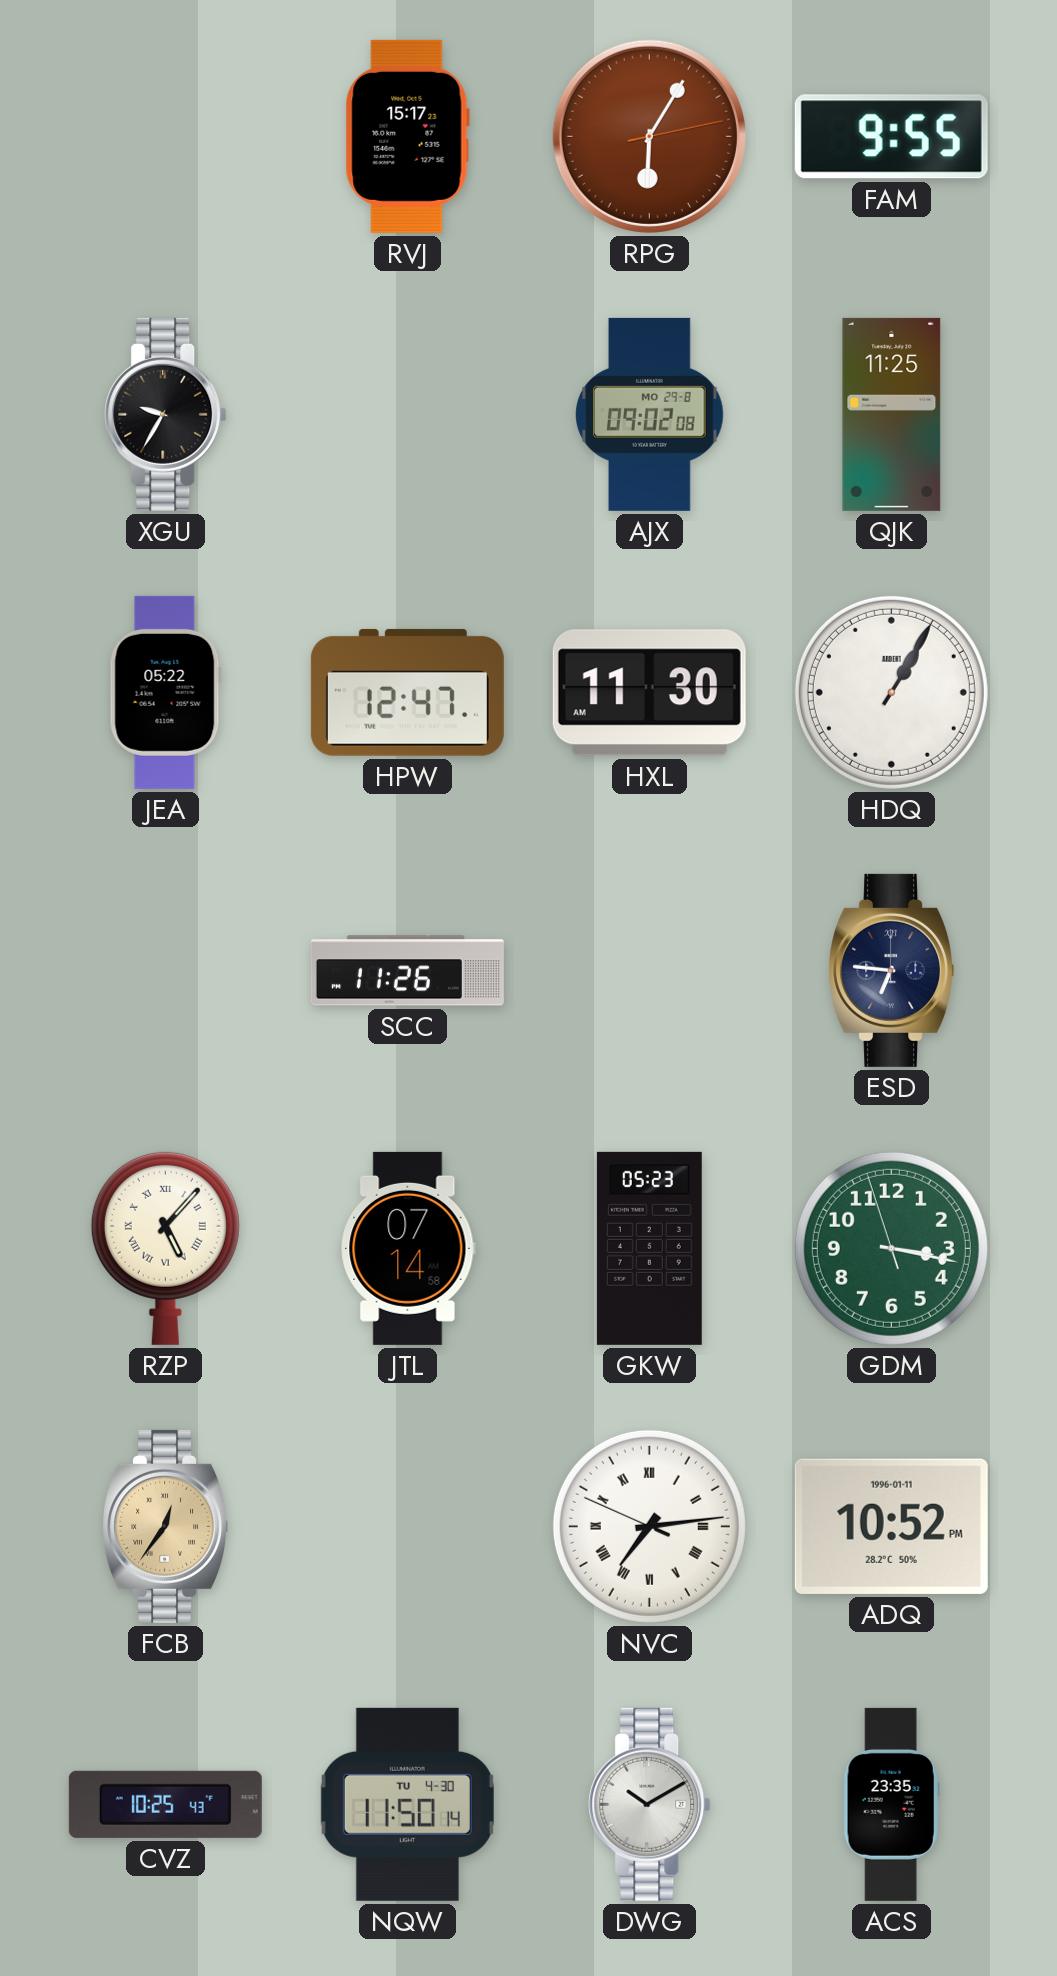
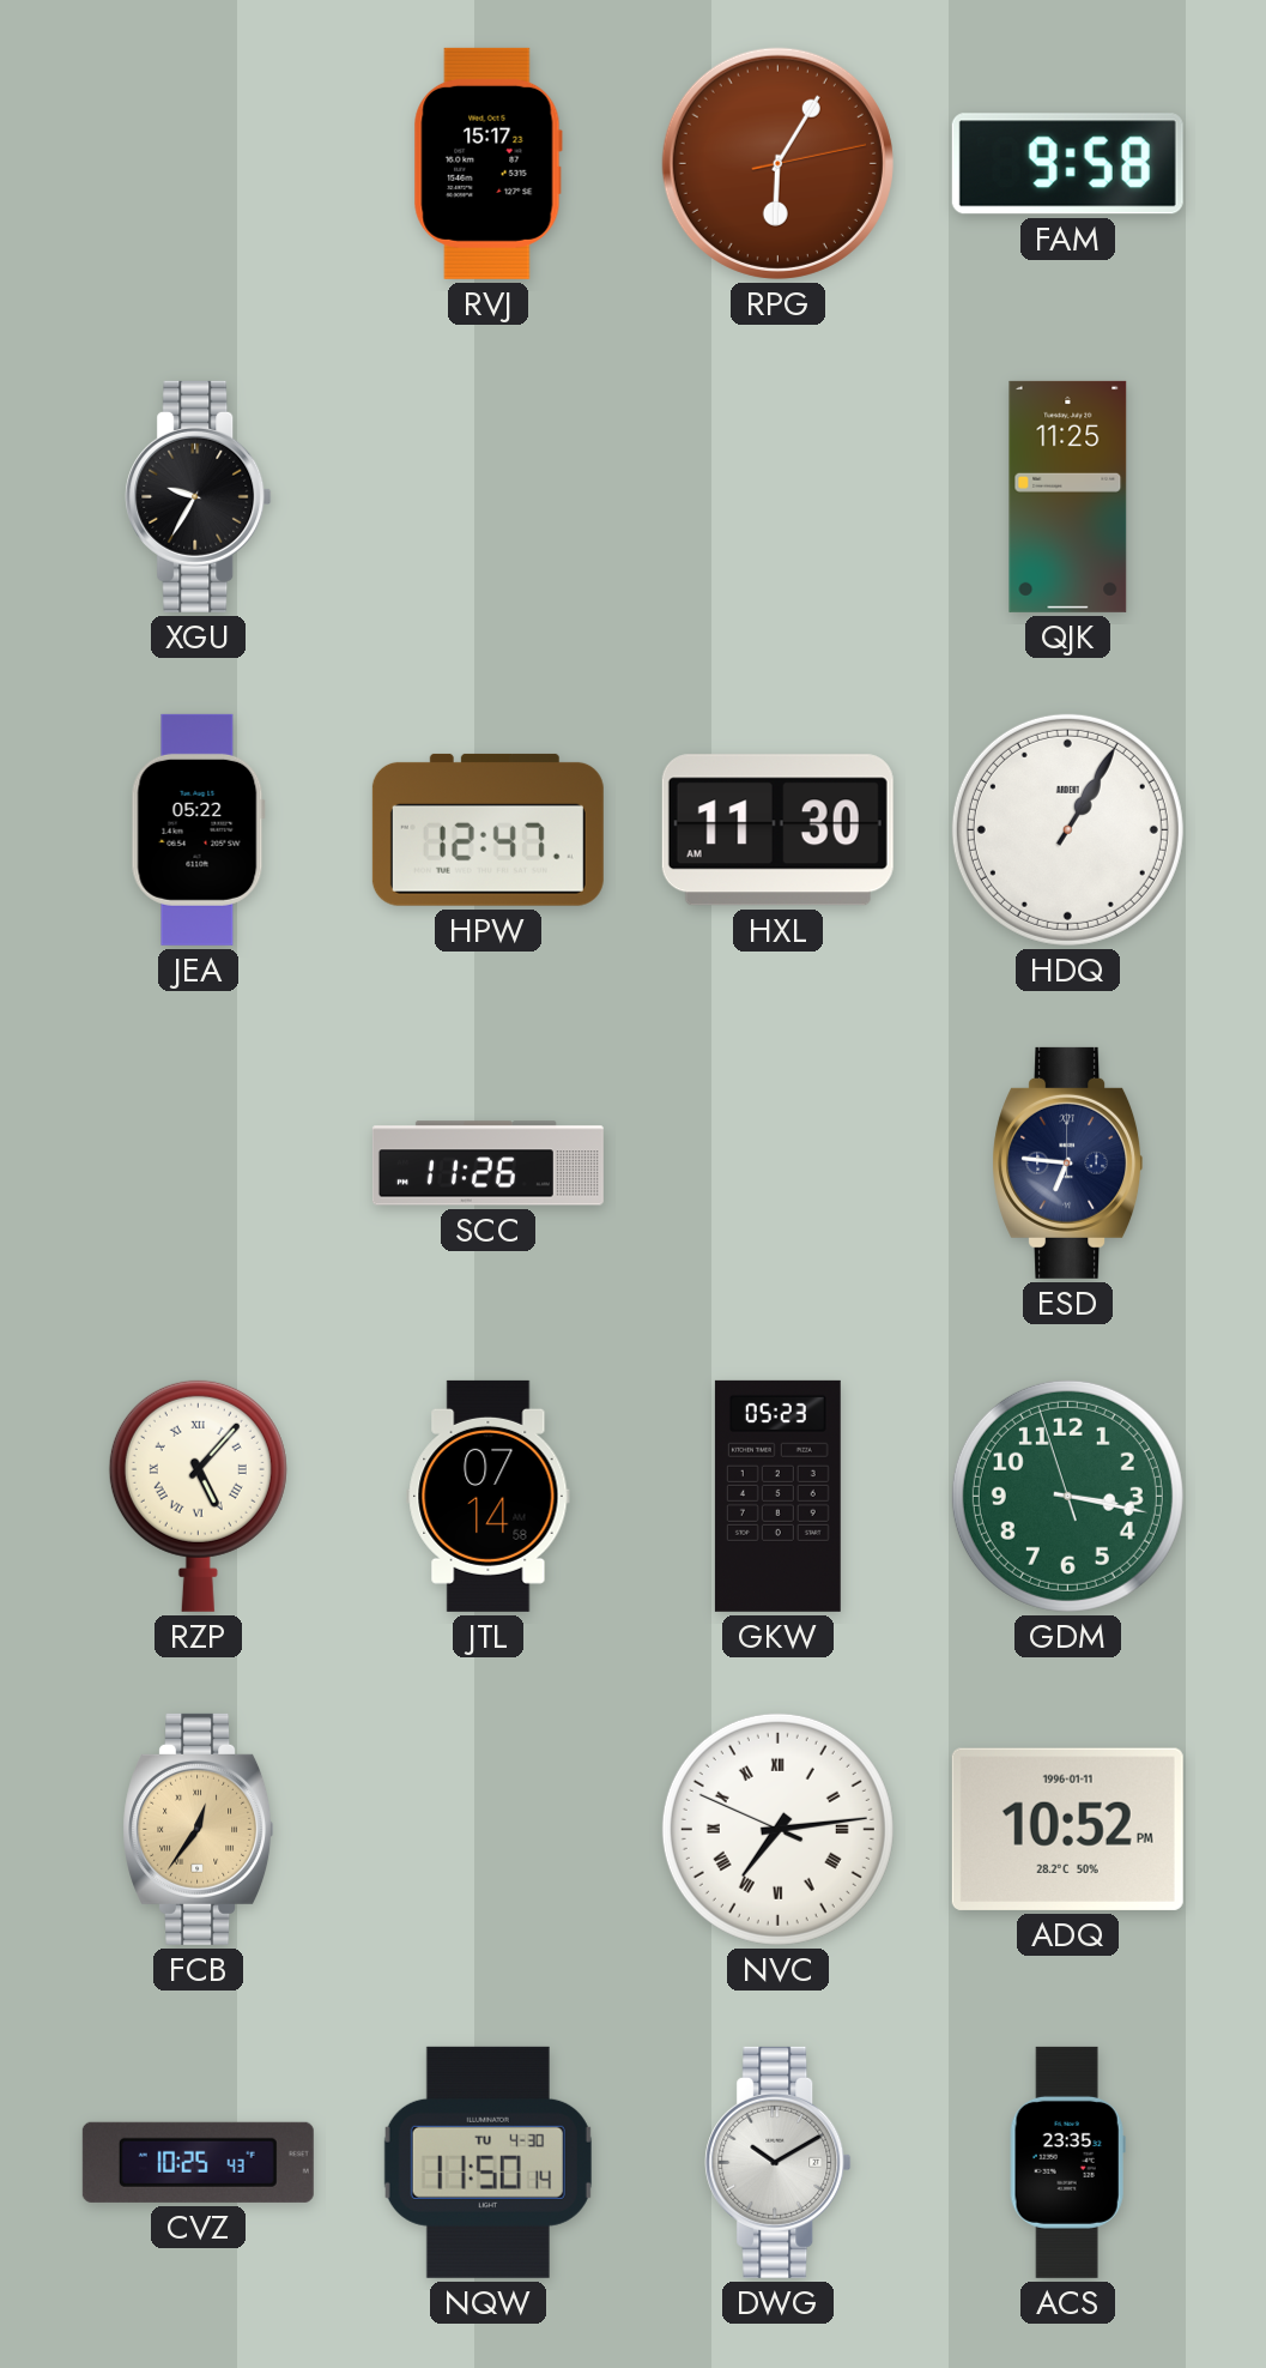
FAM: 9:55 -> 9:58
AJX: 09:02 -> none
